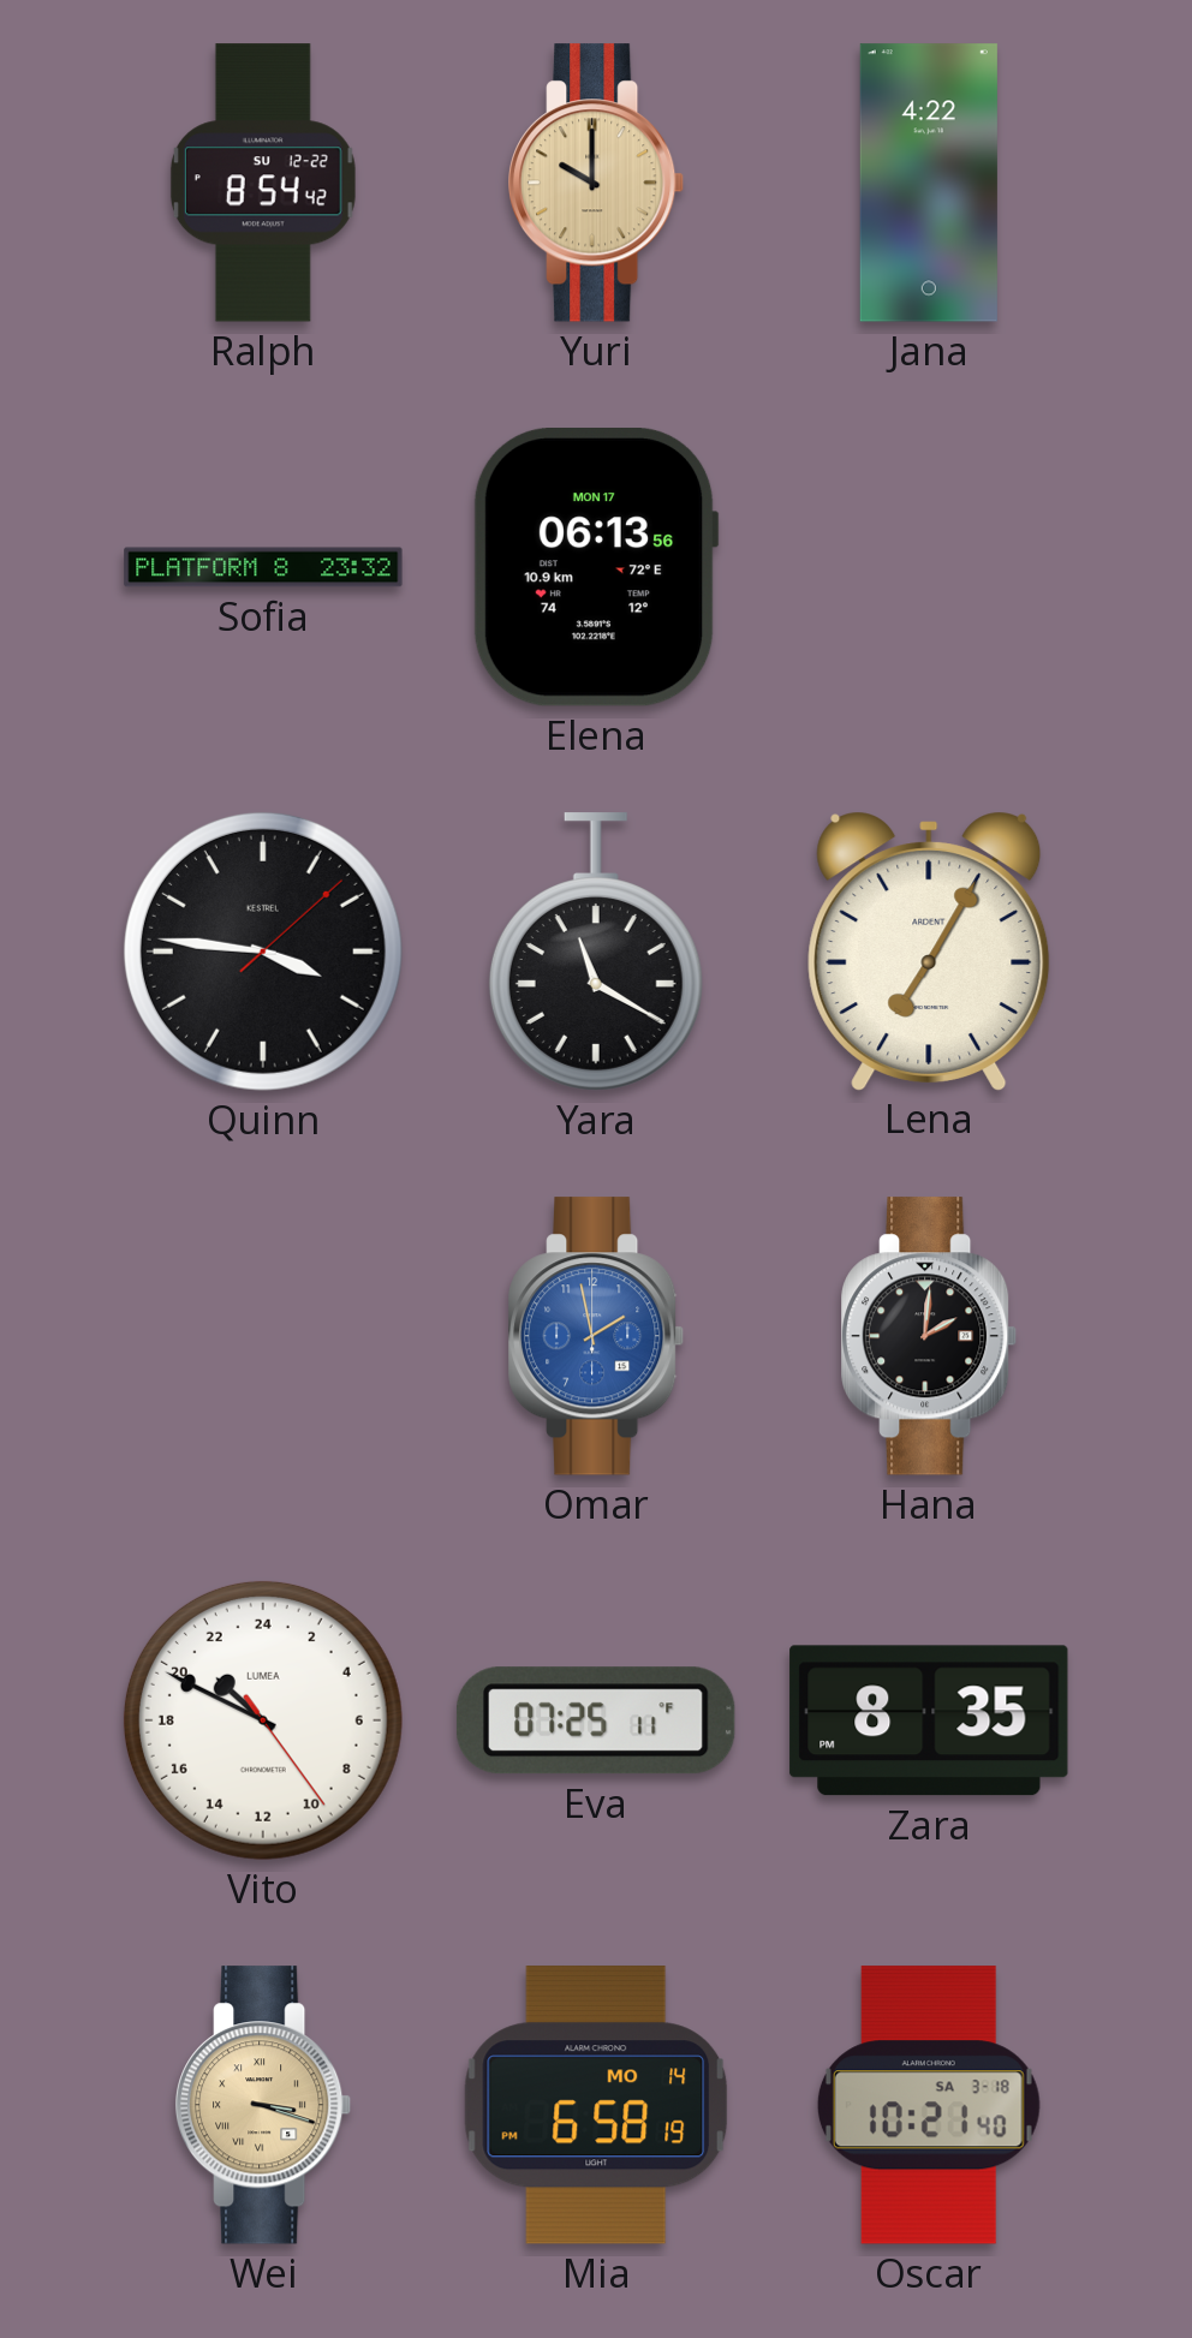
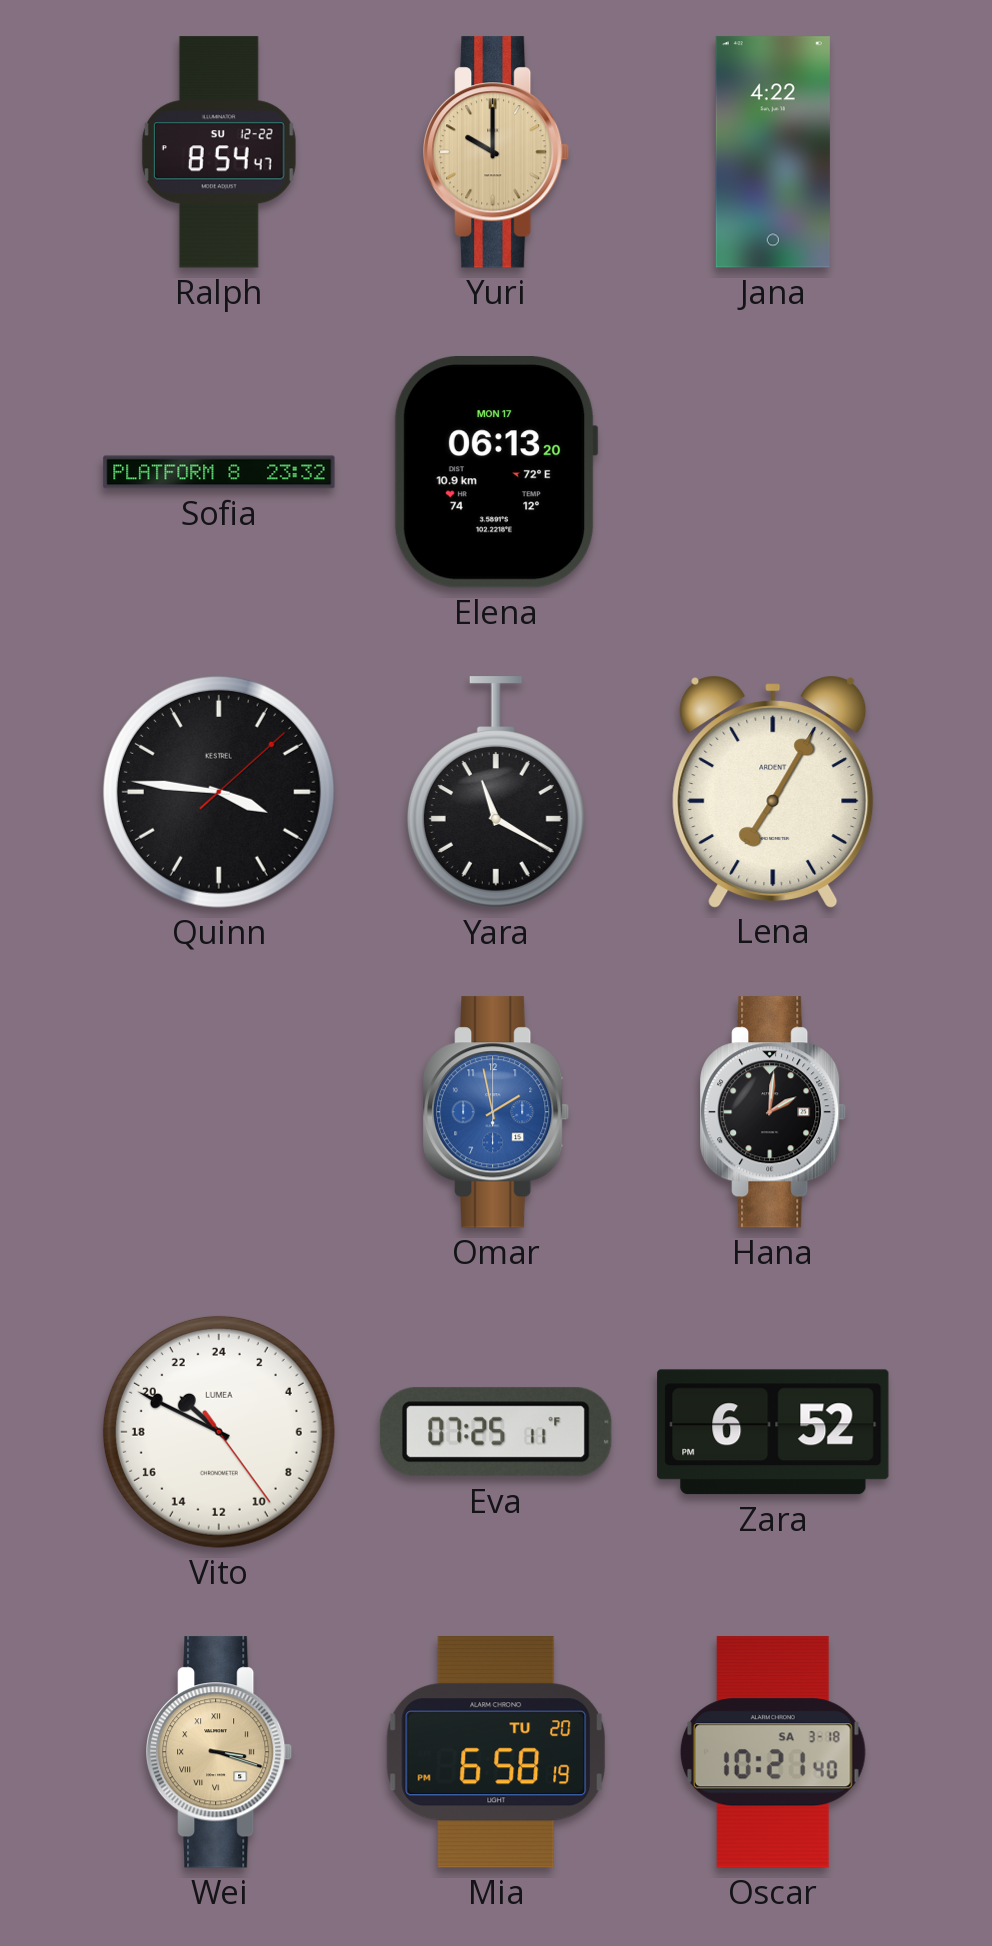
Ralph: 8:54:42 -> 8:54:47
Elena: 06:13:56 -> 06:13:20
Zara: 8:35 -> 6:52
Mia date: MO 14 -> TU 20
